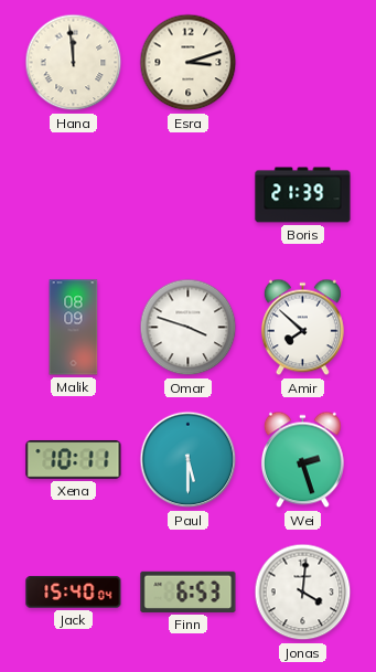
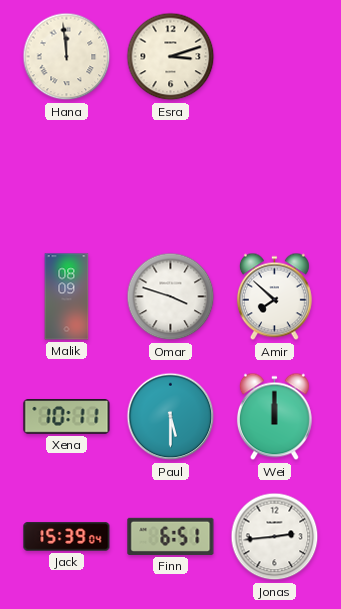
Boris: 21:39 -> none
Wei: 2:27 -> 12:00
Jack: 15:40 -> 15:39
Finn: 6:53 -> 6:51
Jonas: 4:01 -> 2:44
